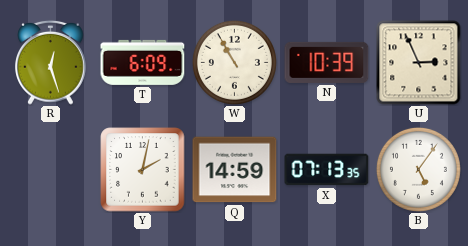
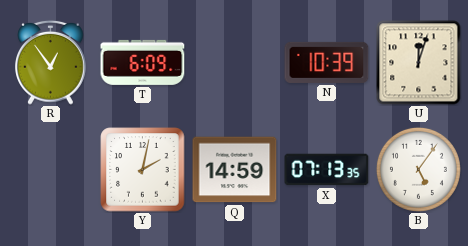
R: 12:27 -> 12:54
W: 10:55 -> none
U: 2:56 -> 12:03
